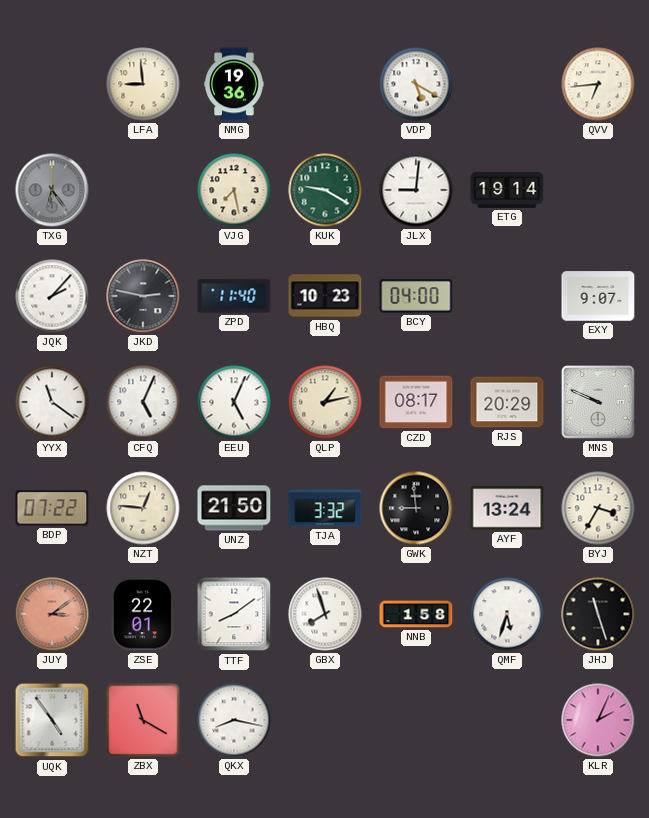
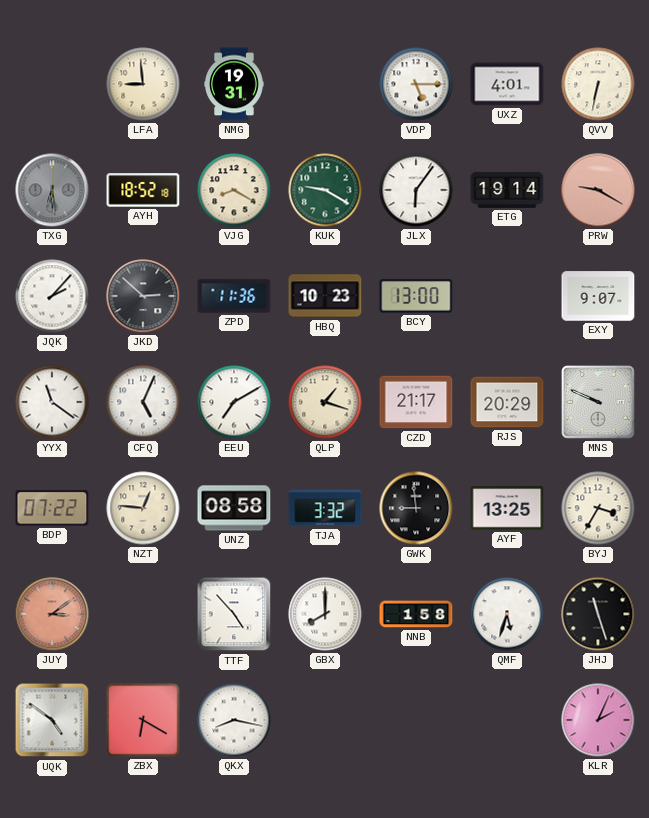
NMG: 19:36 -> 19:31
VDP: 5:20 -> 5:15
UXZ: none -> 4:01
QVV: 6:44 -> 6:32
TXG: 6:24 -> 6:29
AYH: none -> 18:52
VJG: 7:28 -> 8:20
JLX: 9:01 -> 6:06
PRW: none -> 9:20
JKD: 2:47 -> 2:52
ZPD: 11:40 -> 11:36
BCY: 04:00 -> 13:00
EEU: 5:04 -> 7:10
QLP: 1:13 -> 1:18
CZD: 08:17 -> 21:17
UNZ: 21:50 -> 08:58
AYF: 13:24 -> 13:25
ZSE: 22:01 -> none
TTF: 8:09 -> 4:53
GBX: 7:57 -> 8:00
UQK: 4:54 -> 4:51
ZBX: 11:20 -> 6:20
